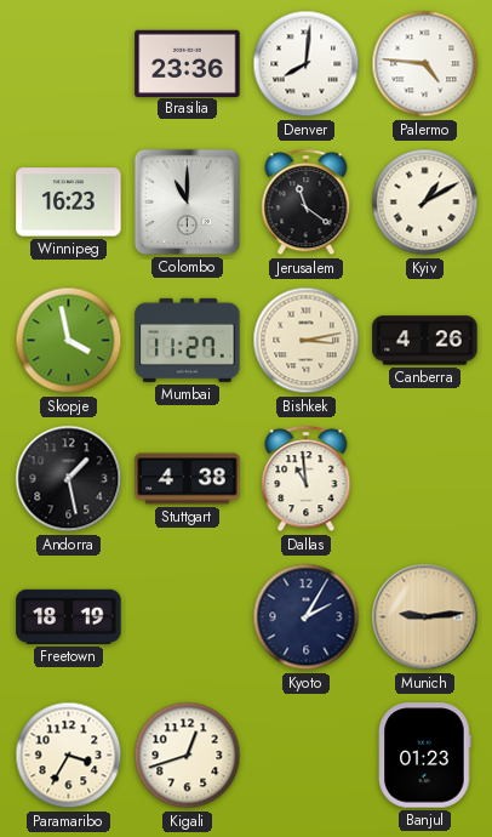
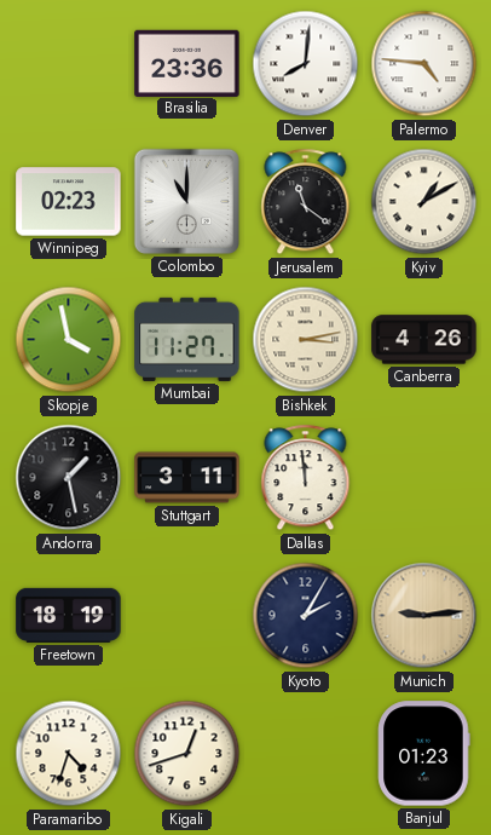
Winnipeg: 16:23 -> 02:23
Stuttgart: 4:38 -> 3:11
Dallas: 10:59 -> 11:59
Paramaribo: 3:35 -> 4:33
